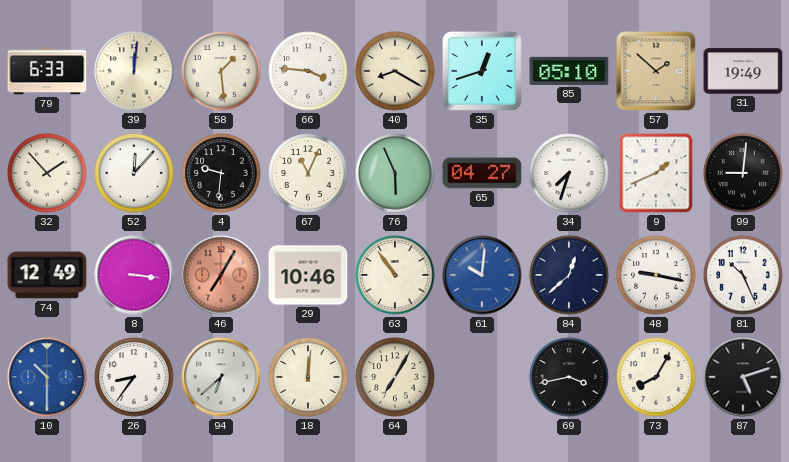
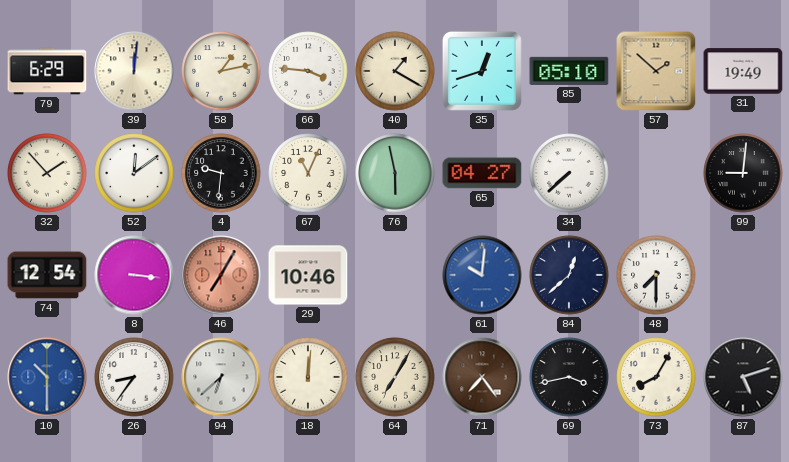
79: 6:33 -> 6:29
58: 1:29 -> 1:13
40: 8:20 -> 1:20
52: 12:07 -> 12:09
76: 5:56 -> 5:58
34: 7:33 -> 7:38
9: 1:41 -> none
74: 12:49 -> 12:54
63: 10:54 -> none
48: 9:17 -> 7:30
81: 10:26 -> none
71: none -> 7:24
